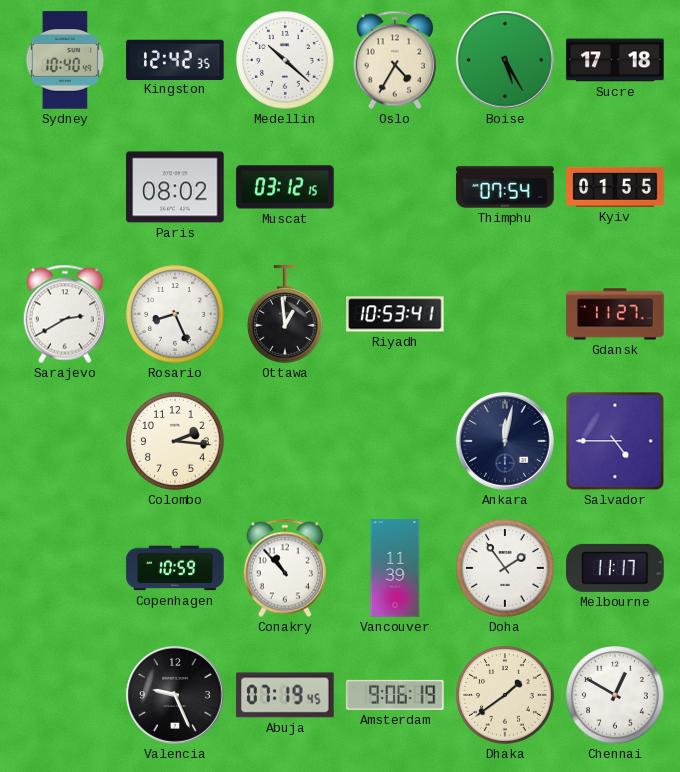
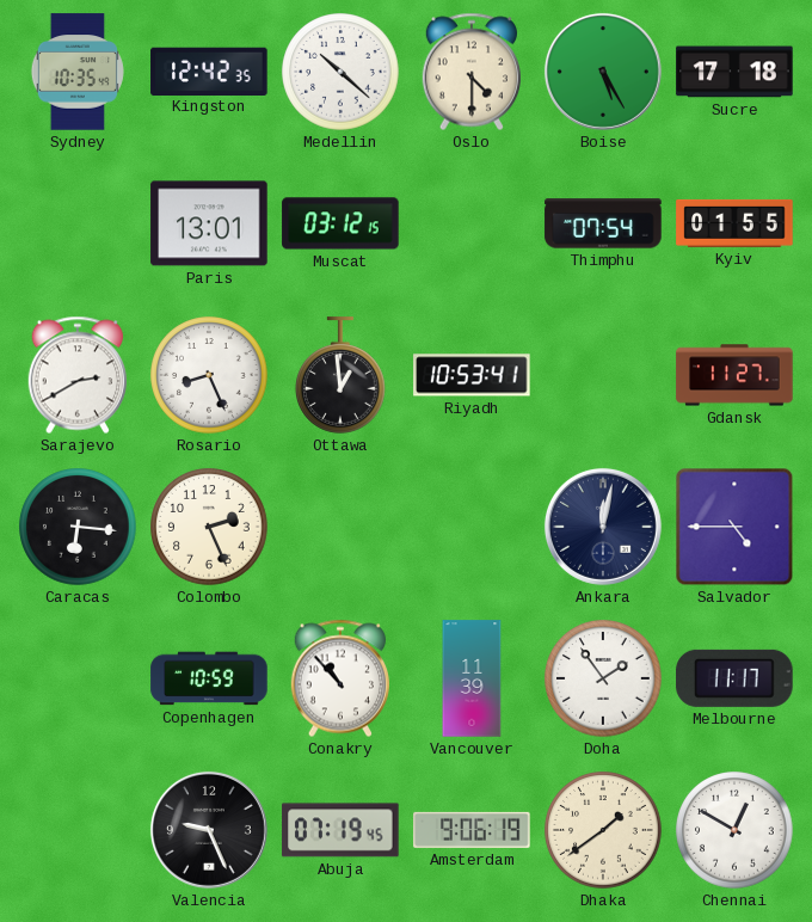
Sydney: 10:40 -> 10:35
Oslo: 4:35 -> 4:30
Paris: 08:02 -> 13:01
Caracas: none -> 6:16
Colombo: 2:16 -> 2:26
